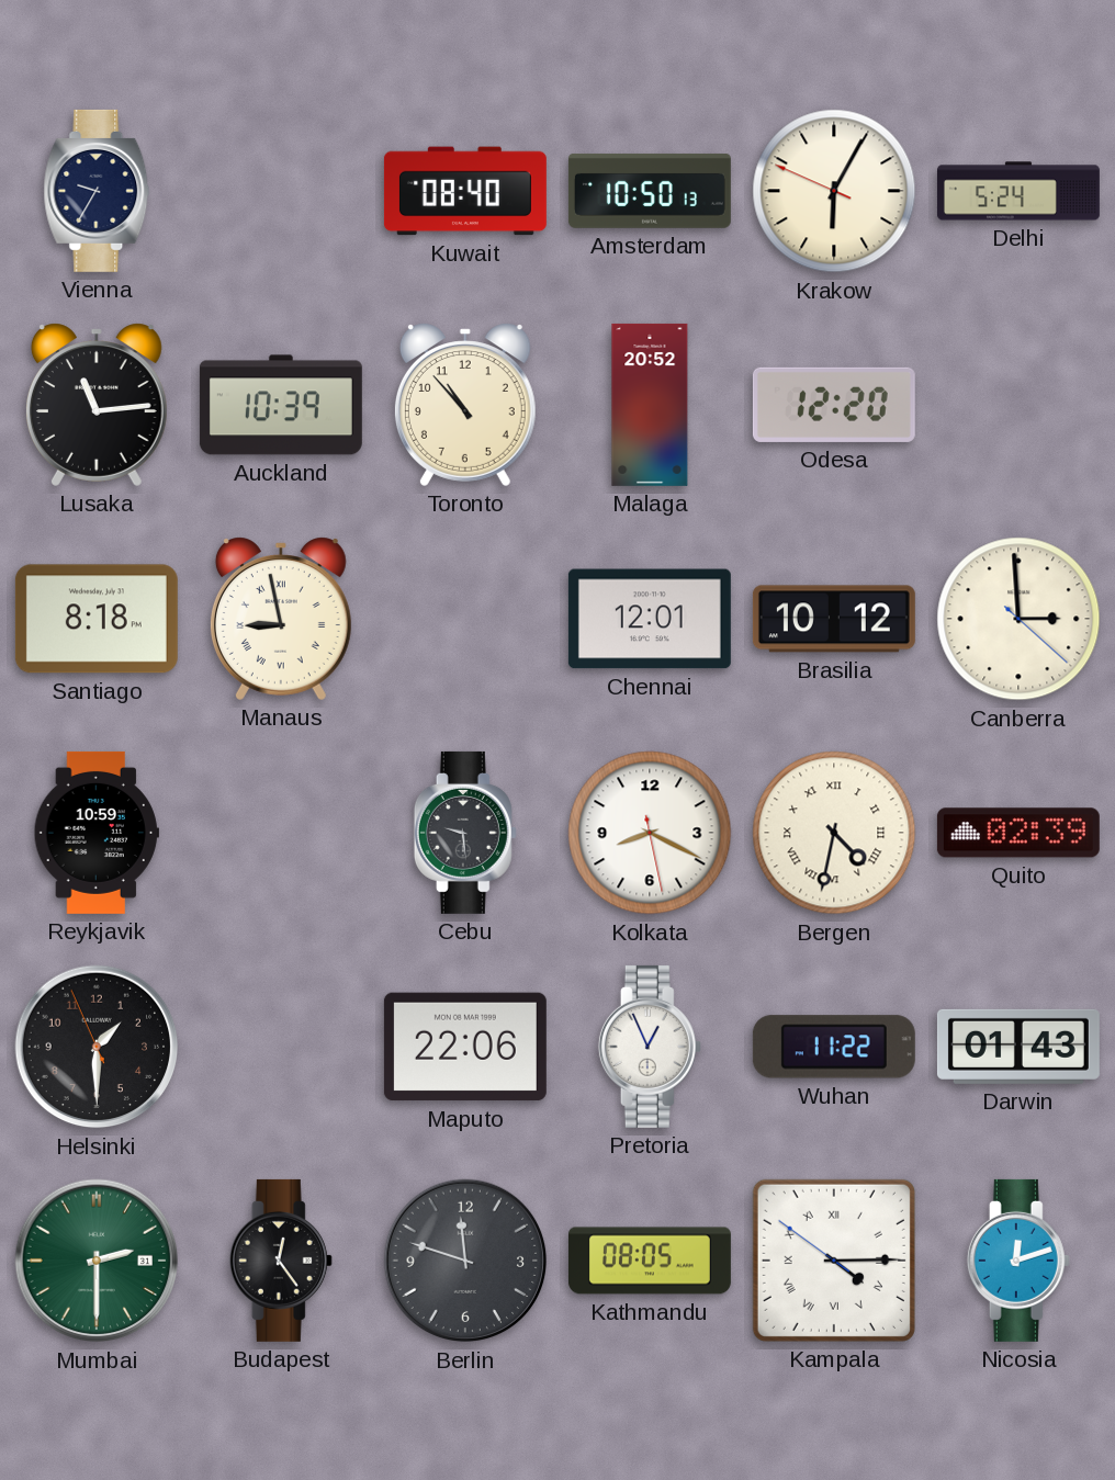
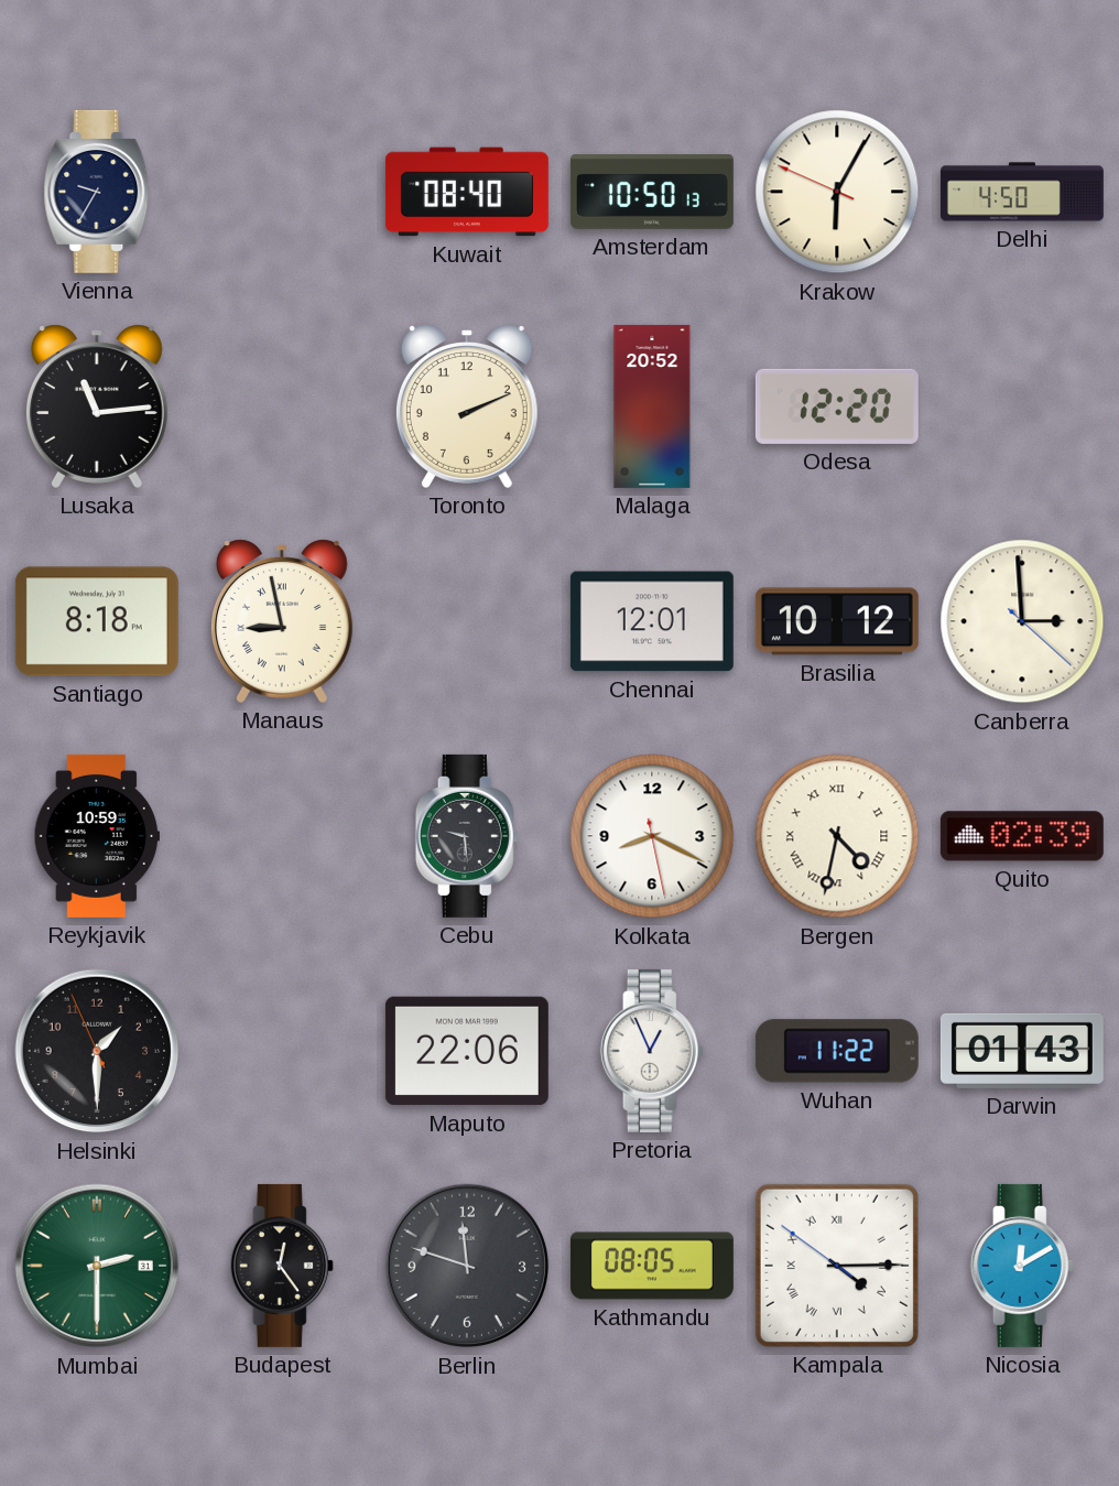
Delhi: 5:24 -> 4:50
Auckland: 10:39 -> none
Toronto: 10:53 -> 2:11
Nicosia: 12:12 -> 12:10
